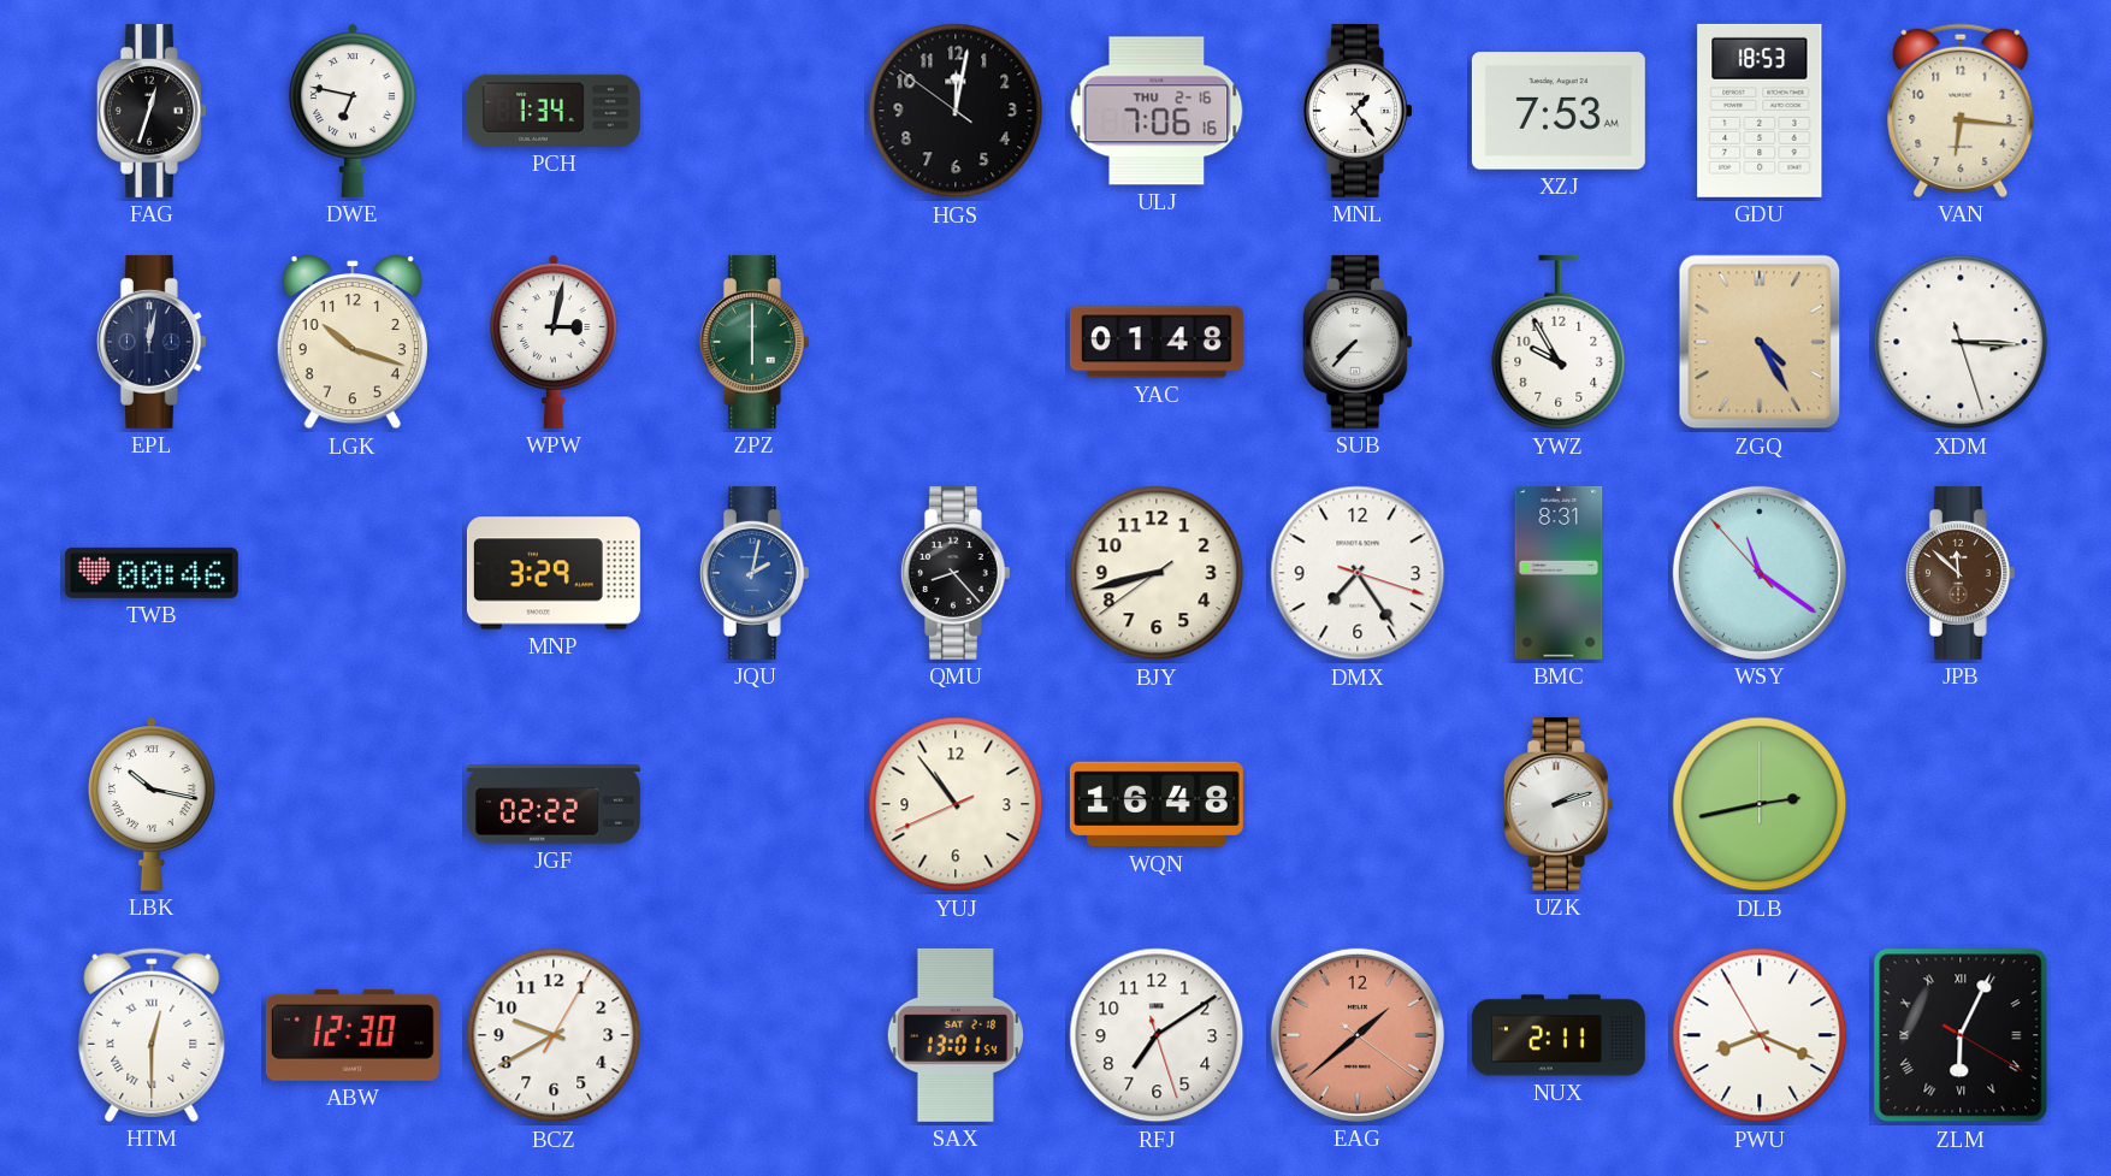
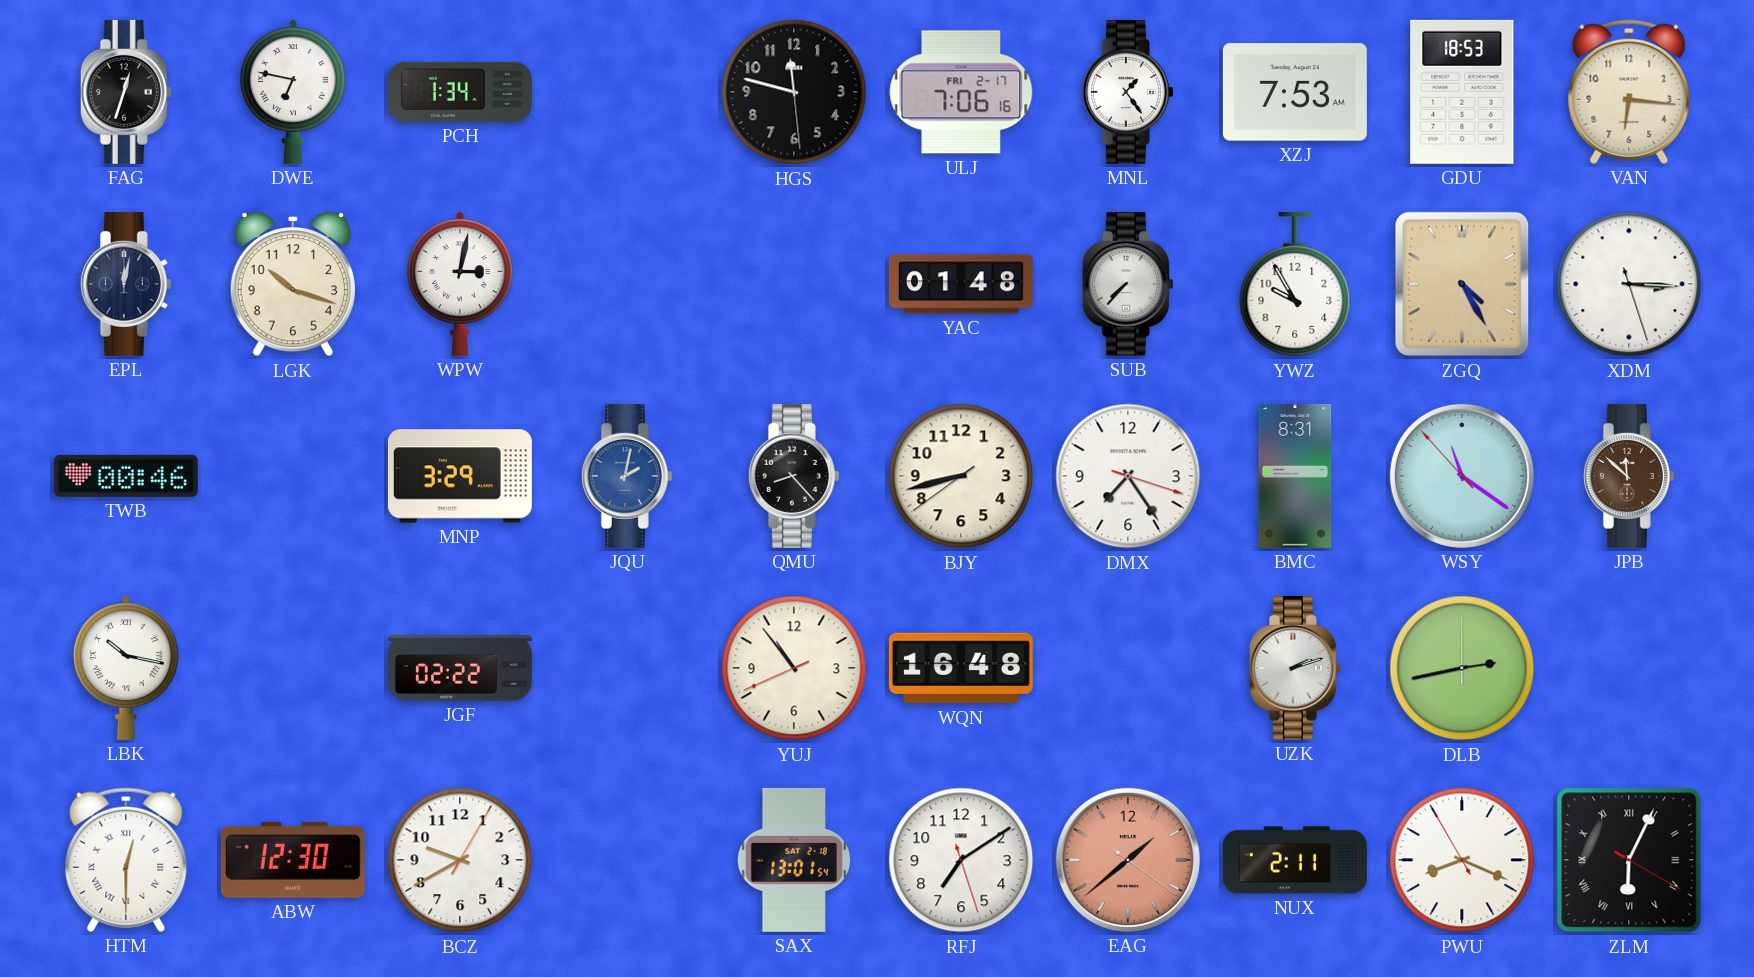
HGS: 12:01 -> 11:47
ULJ date: THU 2-16 -> FRI 2-17
ZPZ: 6:00 -> none
